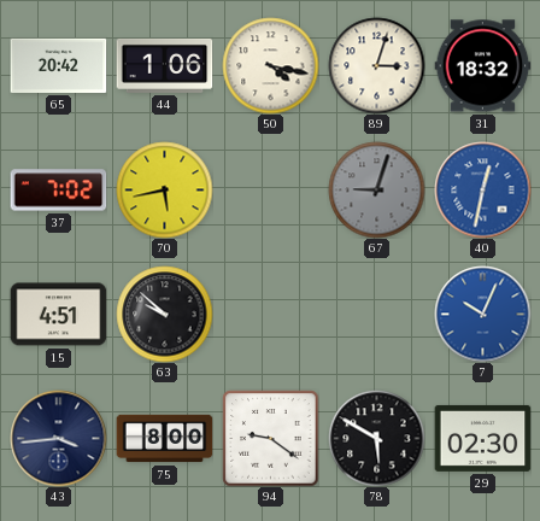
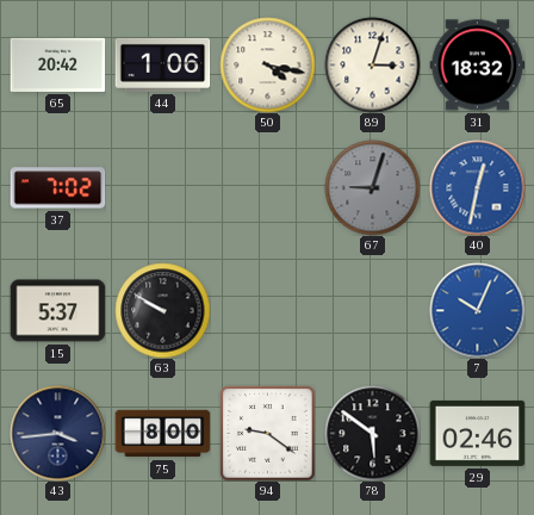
70: 5:43 -> none
15: 4:51 -> 5:37
63: 9:52 -> 9:50
78: 5:50 -> 5:51
29: 02:30 -> 02:46
